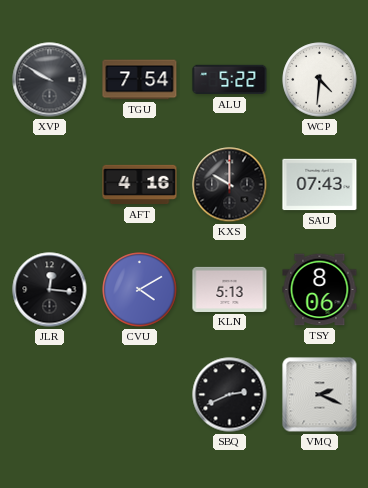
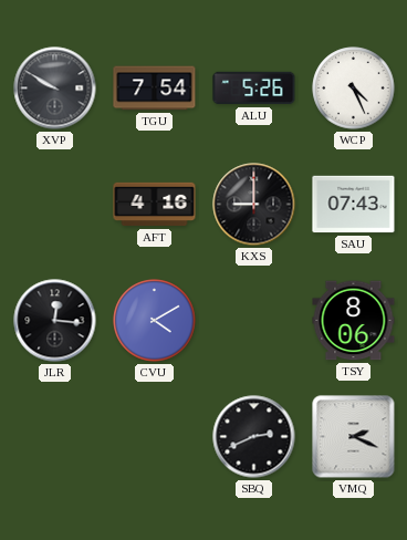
ALU: 5:22 -> 5:26
WCP: 4:31 -> 4:26
KXS: 10:00 -> 9:00
KLN: 5:13 -> none
